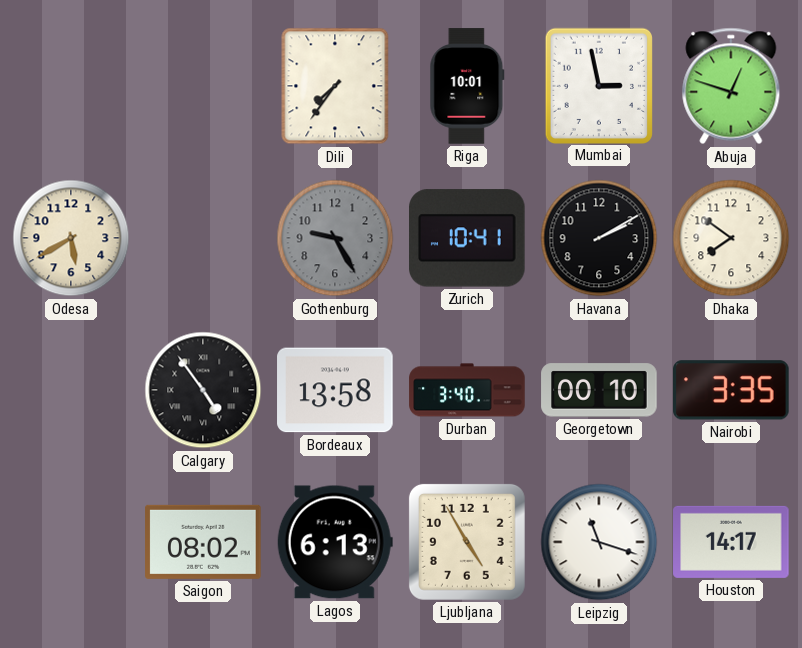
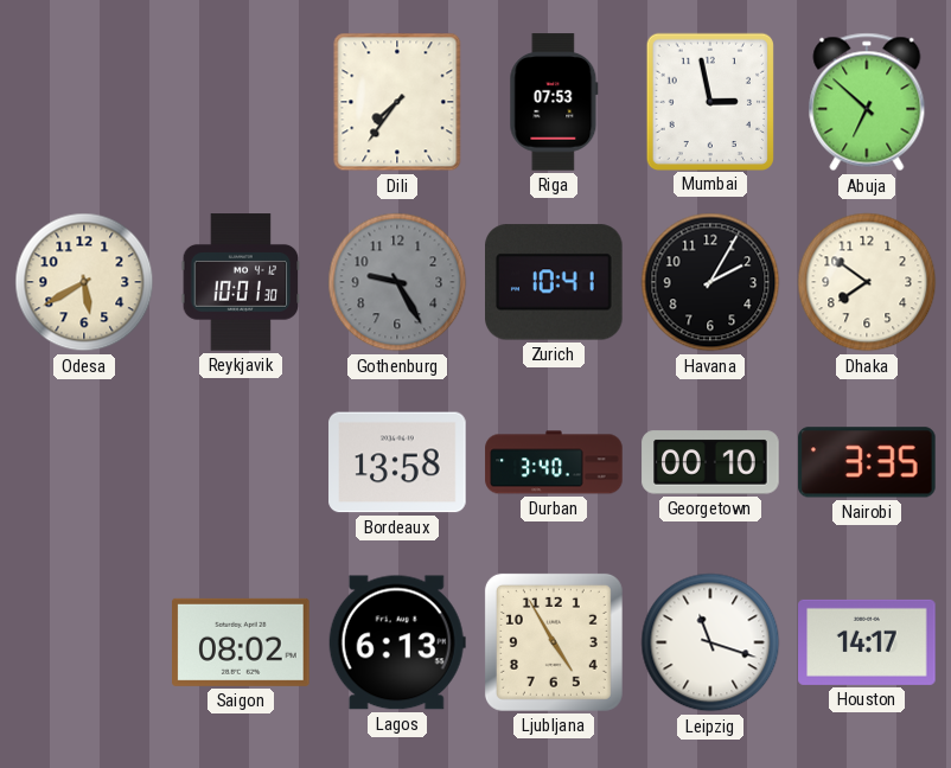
Riga: 10:01 -> 07:53
Abuja: 12:48 -> 6:52
Reykjavik: none -> 10:01
Havana: 2:10 -> 2:05
Calgary: 4:54 -> none
